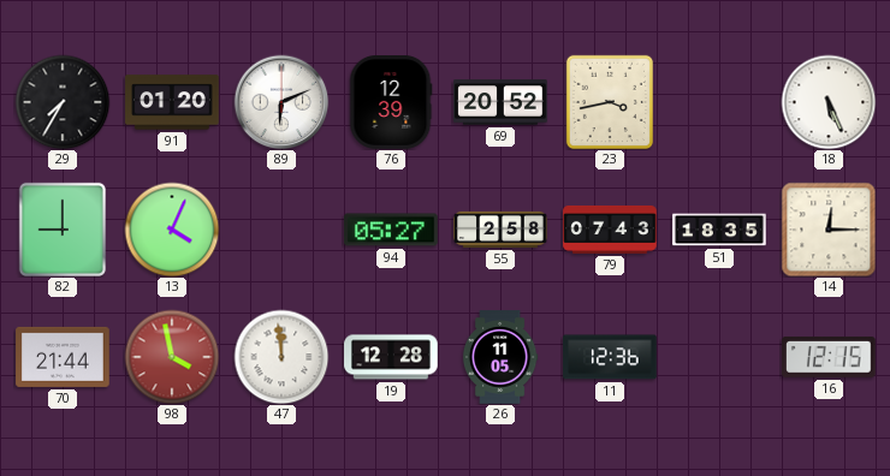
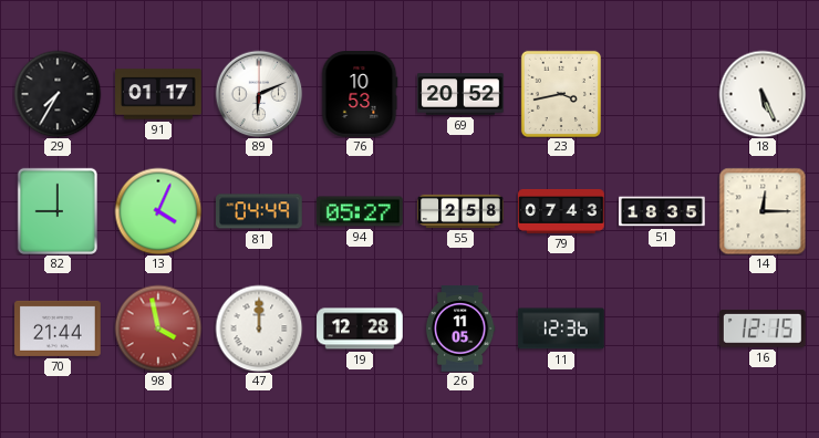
91: 01:20 -> 01:17
76: 12:39 -> 10:53
81: none -> 04:49
47: 11:59 -> 12:00
